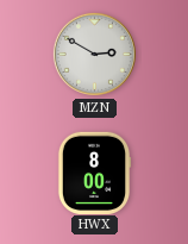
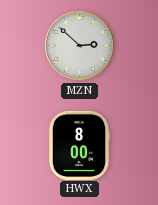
MZN: 2:50 -> 2:52
